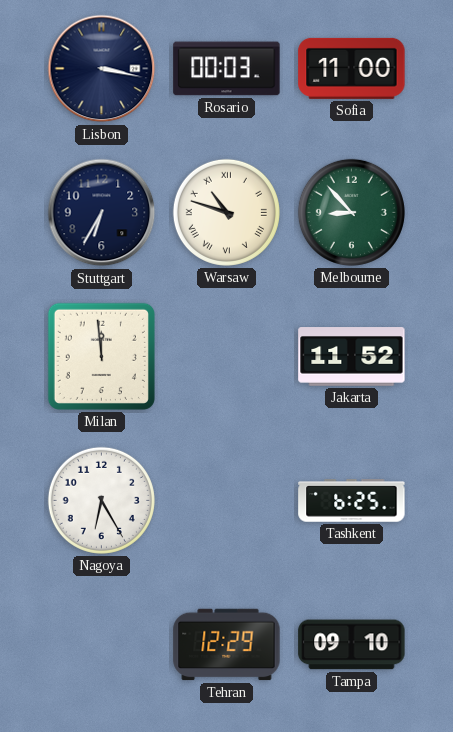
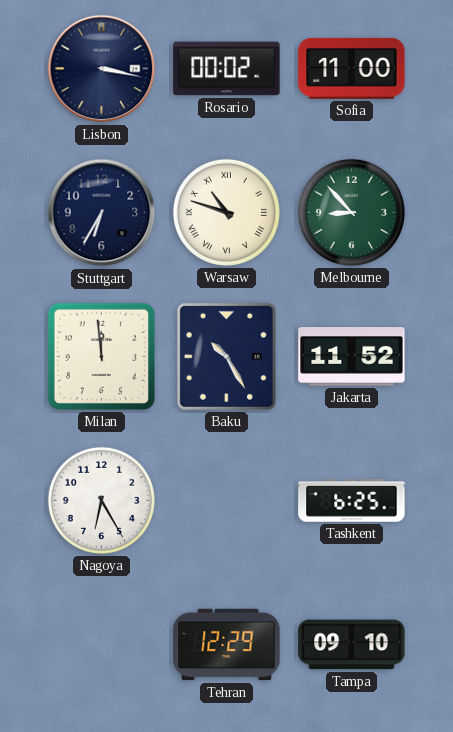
Rosario: 00:03 -> 00:02
Baku: none -> 10:25
